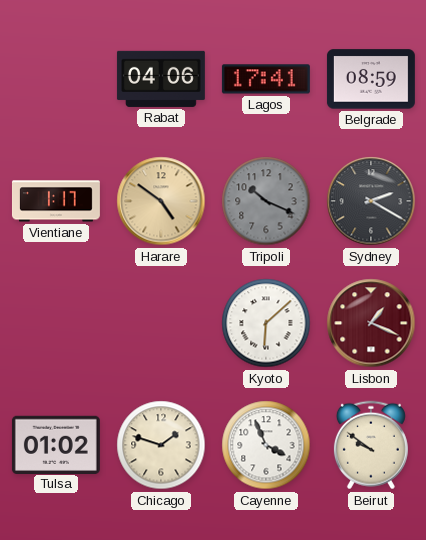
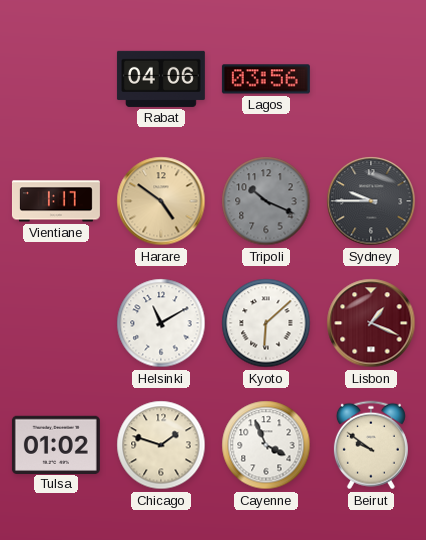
Lagos: 17:41 -> 03:56
Belgrade: 08:59 -> none
Sydney: 2:20 -> 9:45
Helsinki: none -> 11:10
